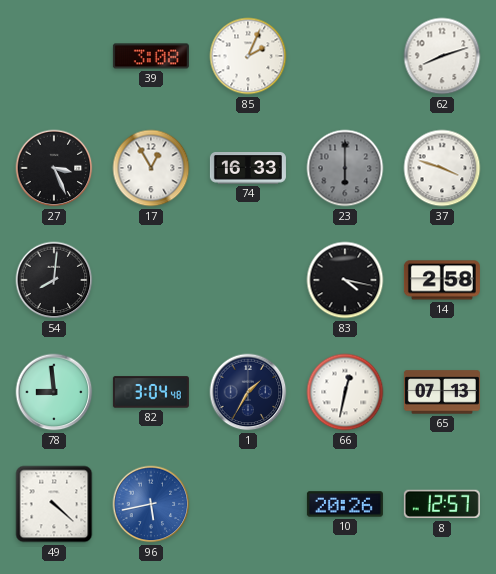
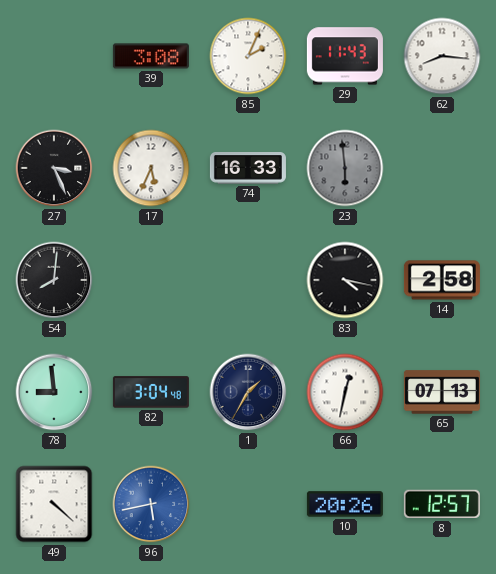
29: none -> 11:43
62: 8:12 -> 8:16
17: 12:55 -> 5:34
23: 6:00 -> 5:59
37: 3:48 -> none
